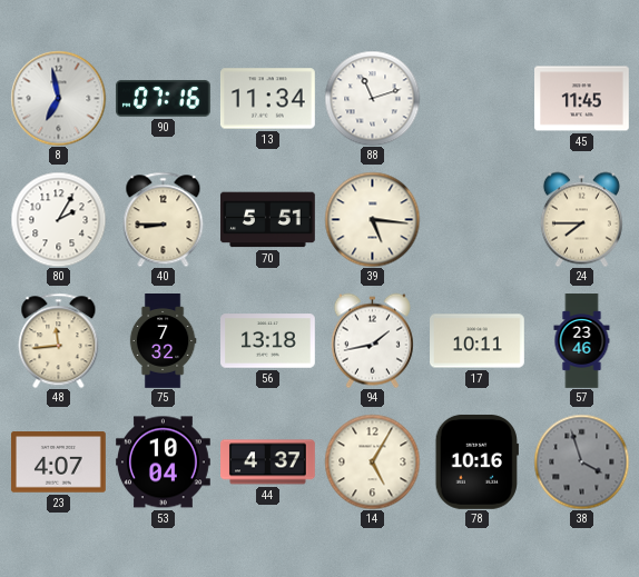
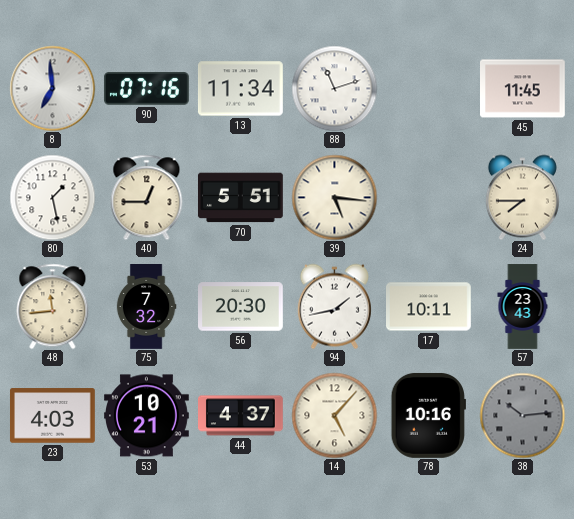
8: 6:58 -> 6:59
80: 2:05 -> 1:28
40: 8:45 -> 12:45
56: 13:18 -> 20:30
57: 23:46 -> 23:43
23: 4:07 -> 4:03
53: 10:04 -> 10:21
14: 5:05 -> 5:07
38: 3:57 -> 10:14
